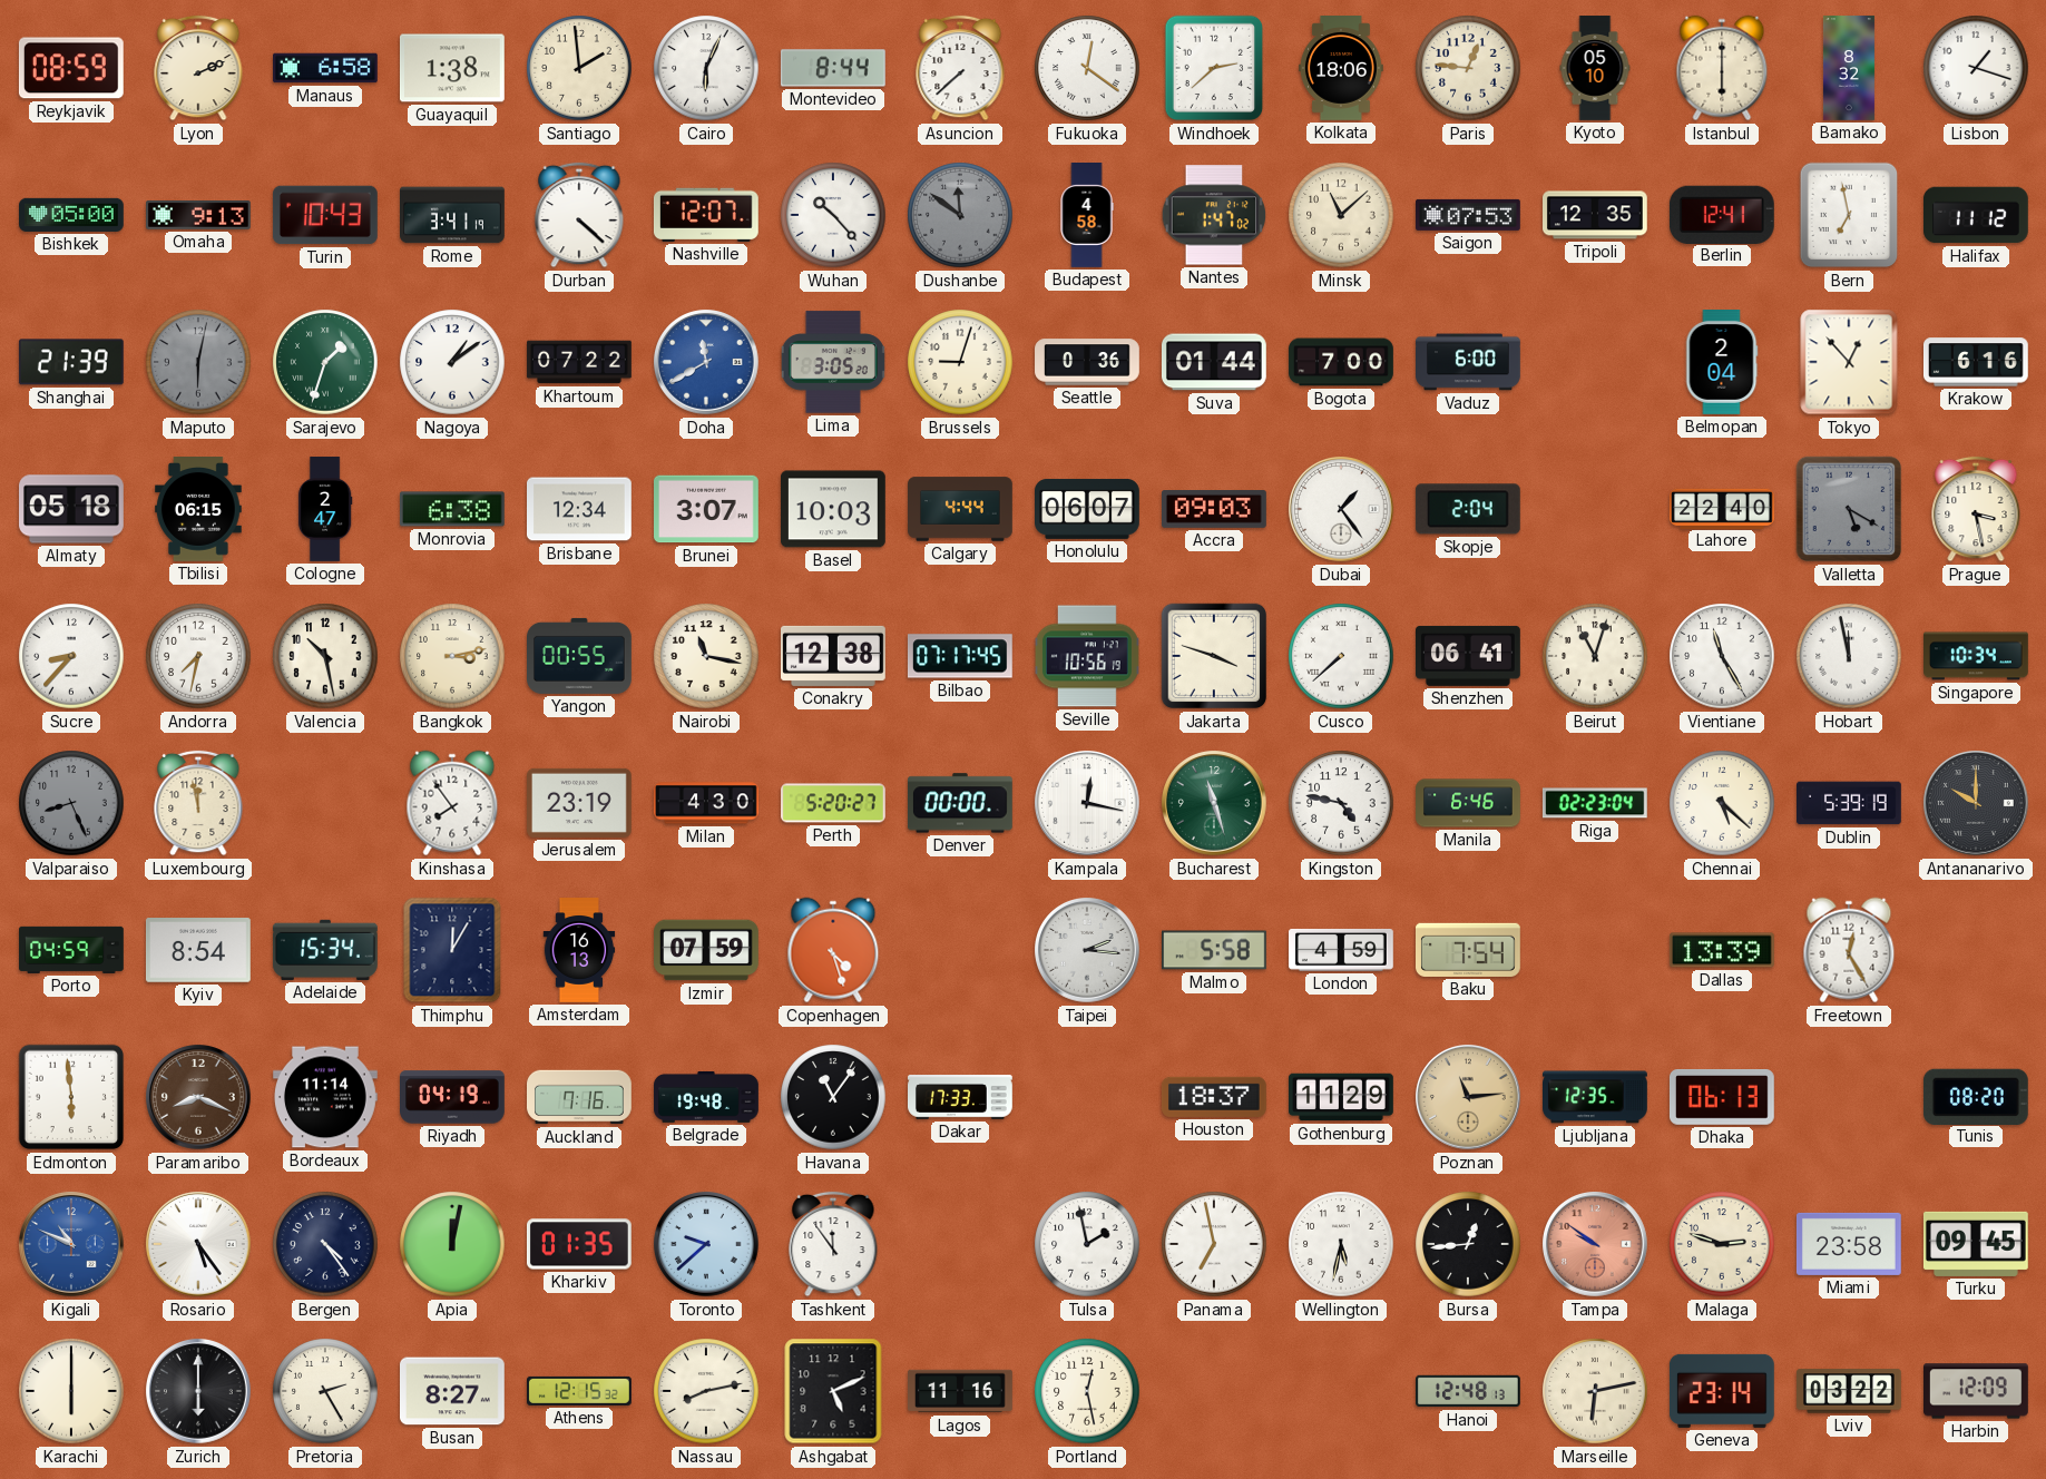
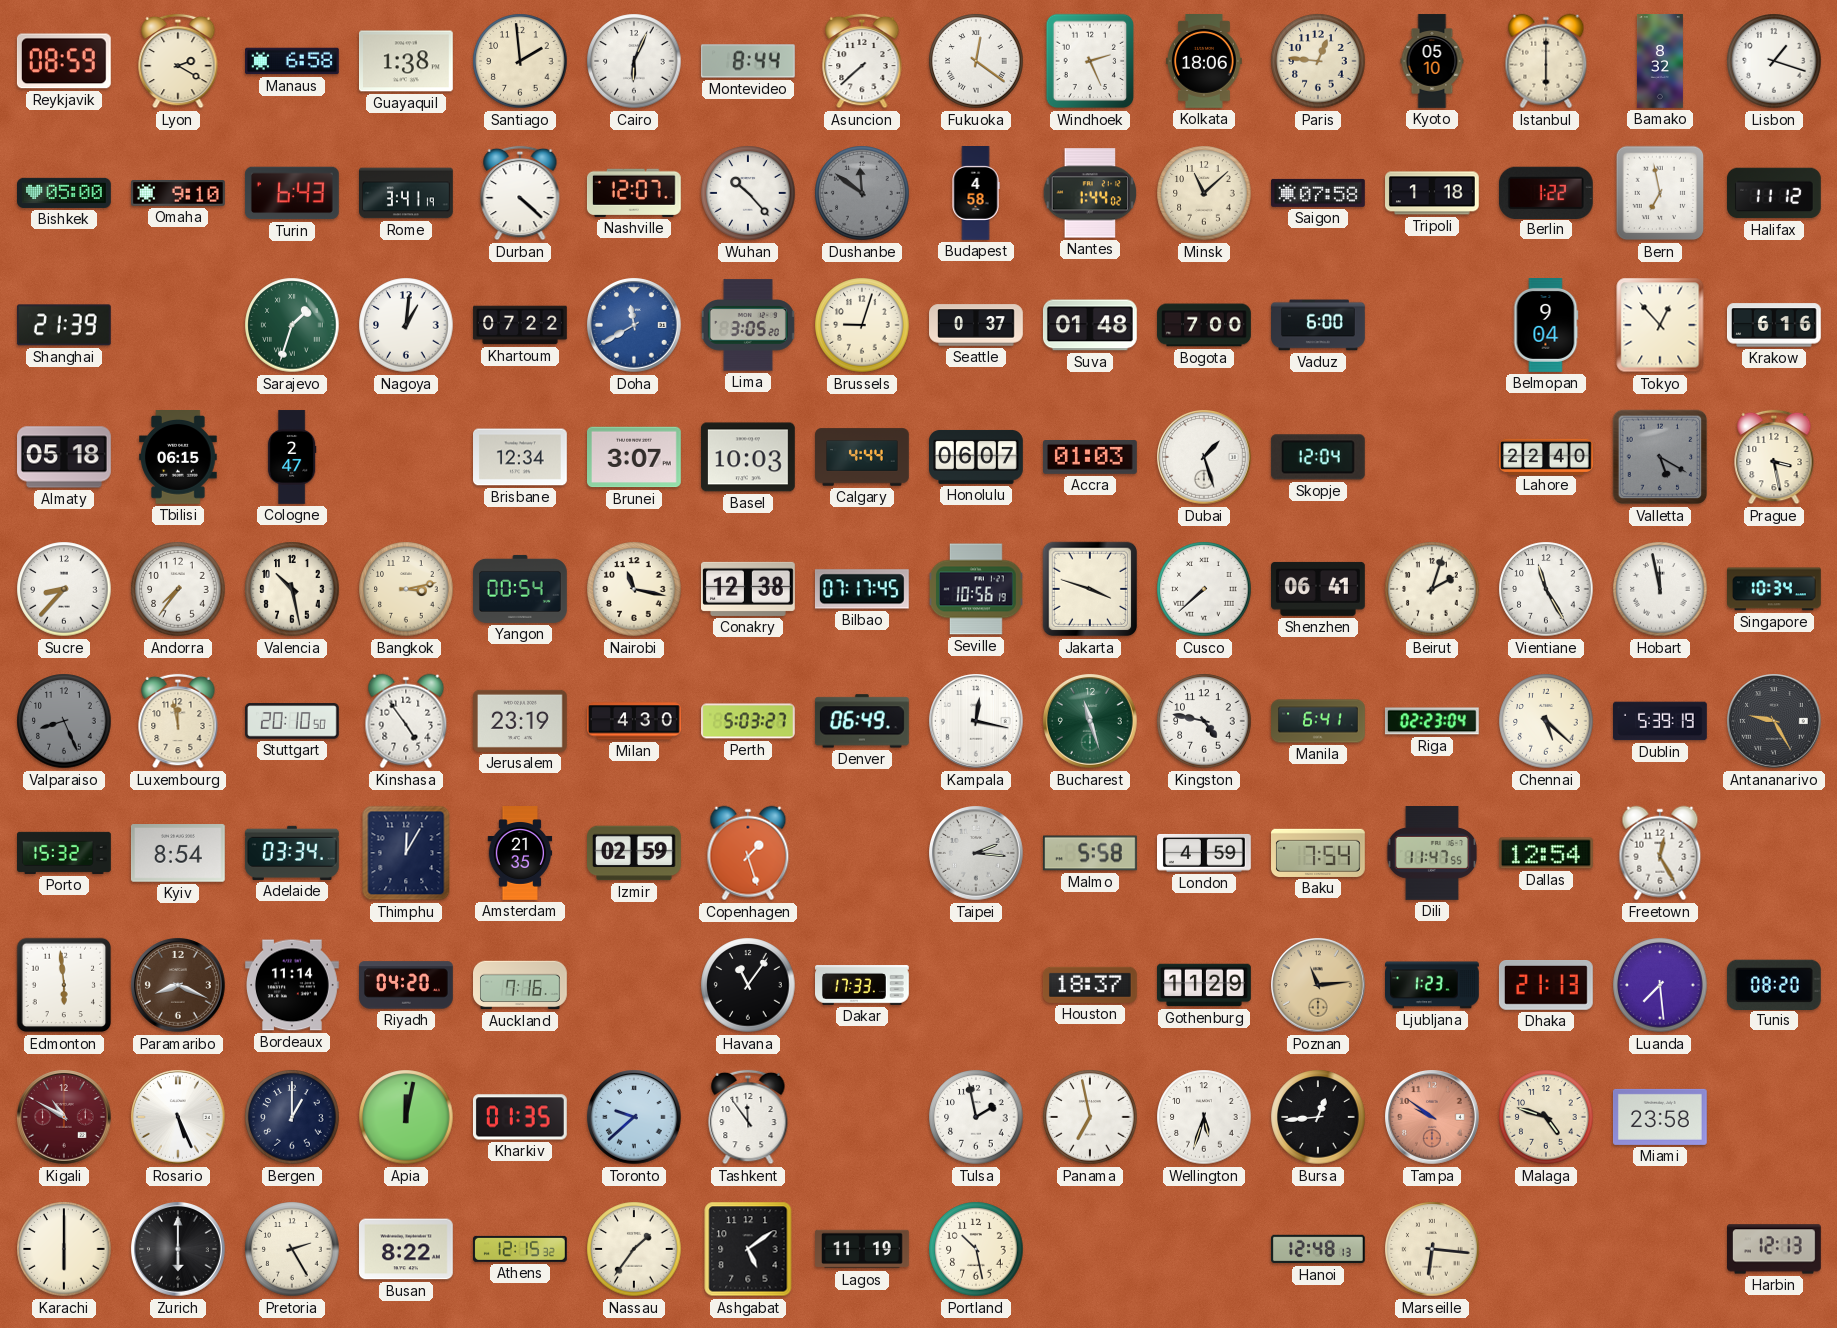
Lyon: 2:11 -> 2:20
Windhoek: 2:38 -> 2:26
Omaha: 9:13 -> 9:10
Turin: 10:43 -> 6:43
Nantes: 1:47 -> 1:44
Saigon: 07:53 -> 07:58
Tripoli: 12:35 -> 1:18
Berlin: 12:41 -> 1:22
Maputo: 6:02 -> none
Nagoya: 1:09 -> 1:01
Seattle: 0:36 -> 0:37
Suva: 01:44 -> 01:48
Belmopan: 2:04 -> 9:04
Monrovia: 6:38 -> none
Accra: 09:03 -> 01:03
Dubai: 1:24 -> 1:27
Skopje: 2:04 -> 12:04
Andorra: 7:32 -> 7:36
Yangon: 00:55 -> 00:54
Beirut: 11:03 -> 2:03
Stuttgart: none -> 20:10
Kinshasa: 7:54 -> 4:54
Perth: 5:20 -> 5:03
Denver: 00:00 -> 06:49
Manila: 6:46 -> 6:41
Antananarivo: 10:00 -> 9:25
Porto: 04:59 -> 15:32
Adelaide: 15:34 -> 03:34
Amsterdam: 16:13 -> 21:35
Izmir: 07:59 -> 02:59
Copenhagen: 4:27 -> 1:27
Dili: none -> 11:47
Dallas: 13:39 -> 12:54
Riyadh: 04:19 -> 04:20
Belgrade: 19:48 -> none
Ljubljana: 12:35 -> 1:23
Dhaka: 06:13 -> 21:13
Luanda: none -> 7:29
Kigali: 10:49 -> 10:50
Kigali dial: blue -> burgundy
Rosario: 5:24 -> 5:26
Bergen: 4:24 -> 1:00
Wellington: 5:32 -> 5:33
Malaga: 2:48 -> 4:48
Turku: 09:45 -> none
Busan: 8:27 -> 8:22
Nassau: 8:13 -> 1:36
Ashgabat: 5:11 -> 5:09
Lagos: 11:16 -> 11:19
Portland: 12:28 -> 10:28
Marseille: 6:13 -> 6:16
Geneva: 23:14 -> none
Lviv: 03:22 -> none
Harbin: 12:09 -> 12:13
